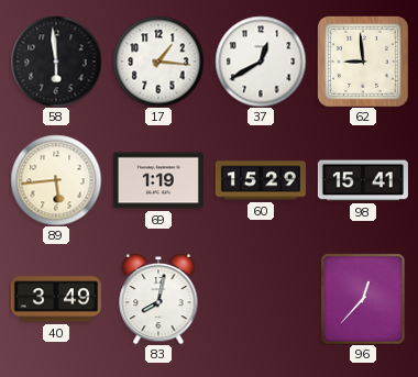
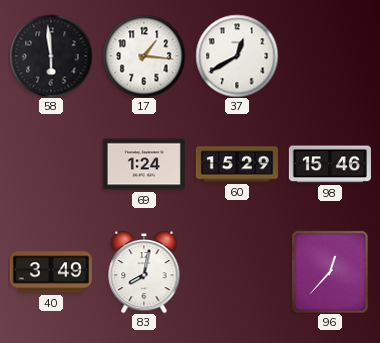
62: 8:59 -> none
89: 5:44 -> none
69: 1:19 -> 1:24
98: 15:41 -> 15:46
